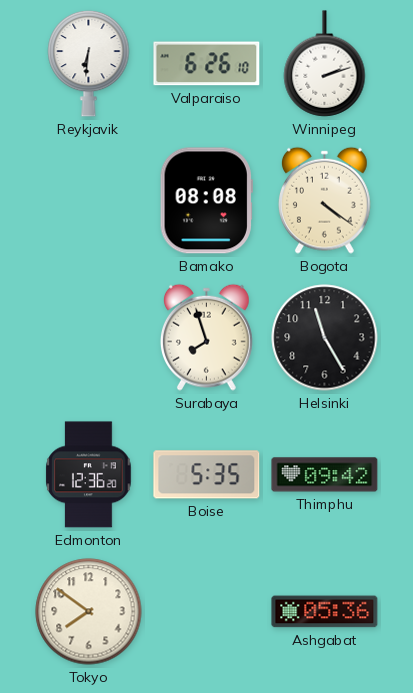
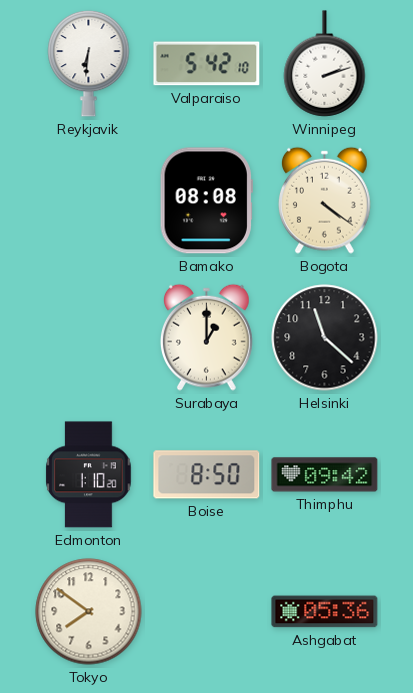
Valparaiso: 6:26 -> 5:42
Surabaya: 7:57 -> 1:00
Helsinki: 11:25 -> 11:22
Edmonton: 12:36 -> 1:10
Boise: 5:35 -> 8:50
